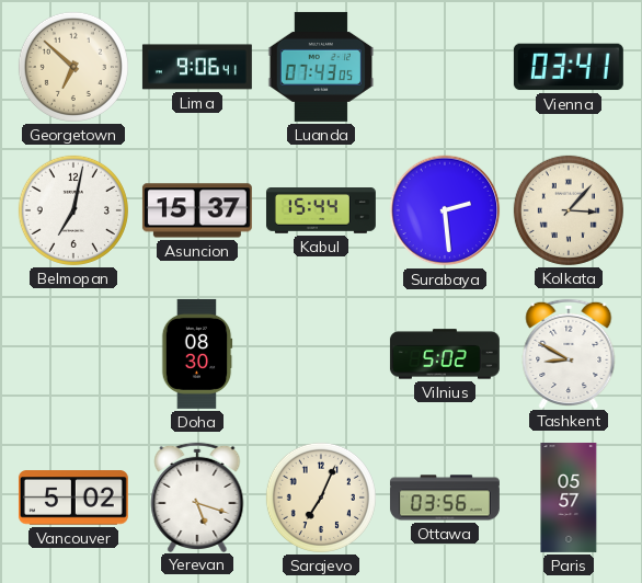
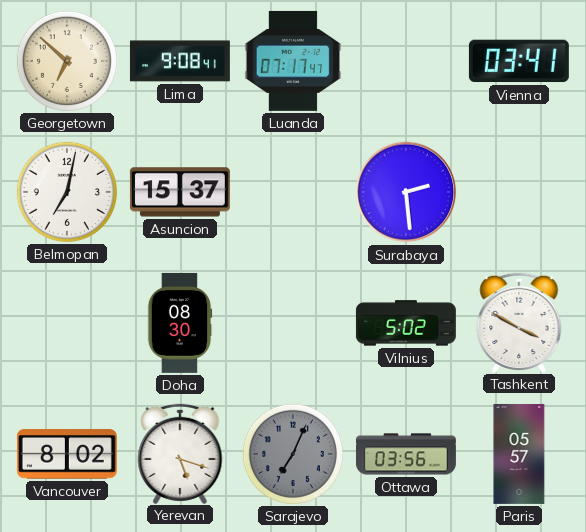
Lima: 9:06 -> 9:08
Luanda: 07:43 -> 07:17
Kabul: 15:44 -> none
Kolkata: 3:07 -> none
Tashkent: 8:50 -> 3:50
Vancouver: 5:02 -> 8:02
Sarajevo dial: cream -> grey
